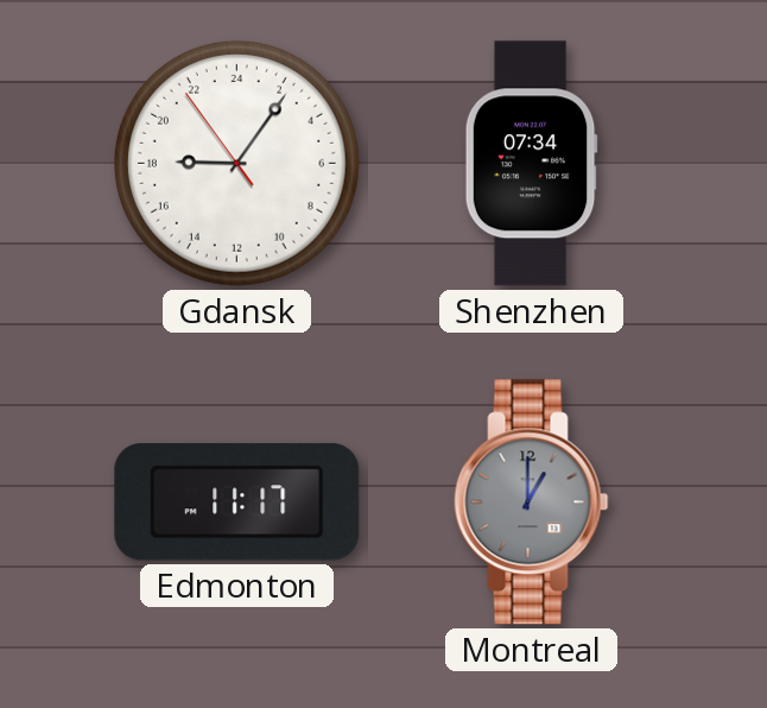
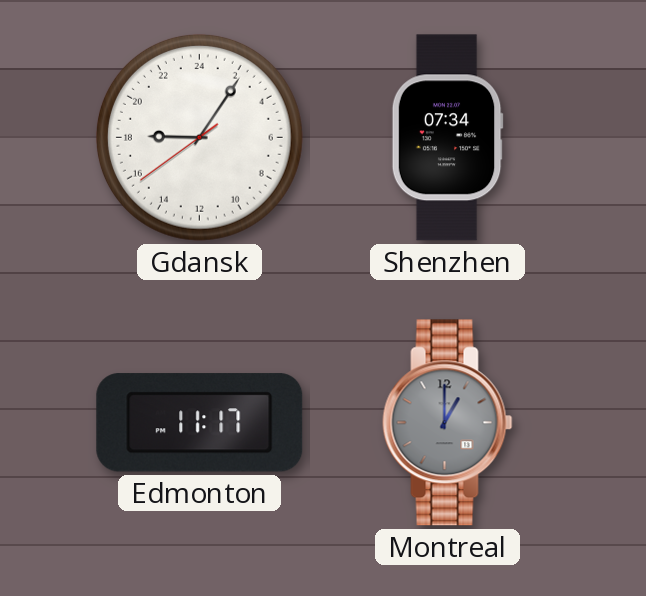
Gdansk: 18:05:54 -> 18:05:39
